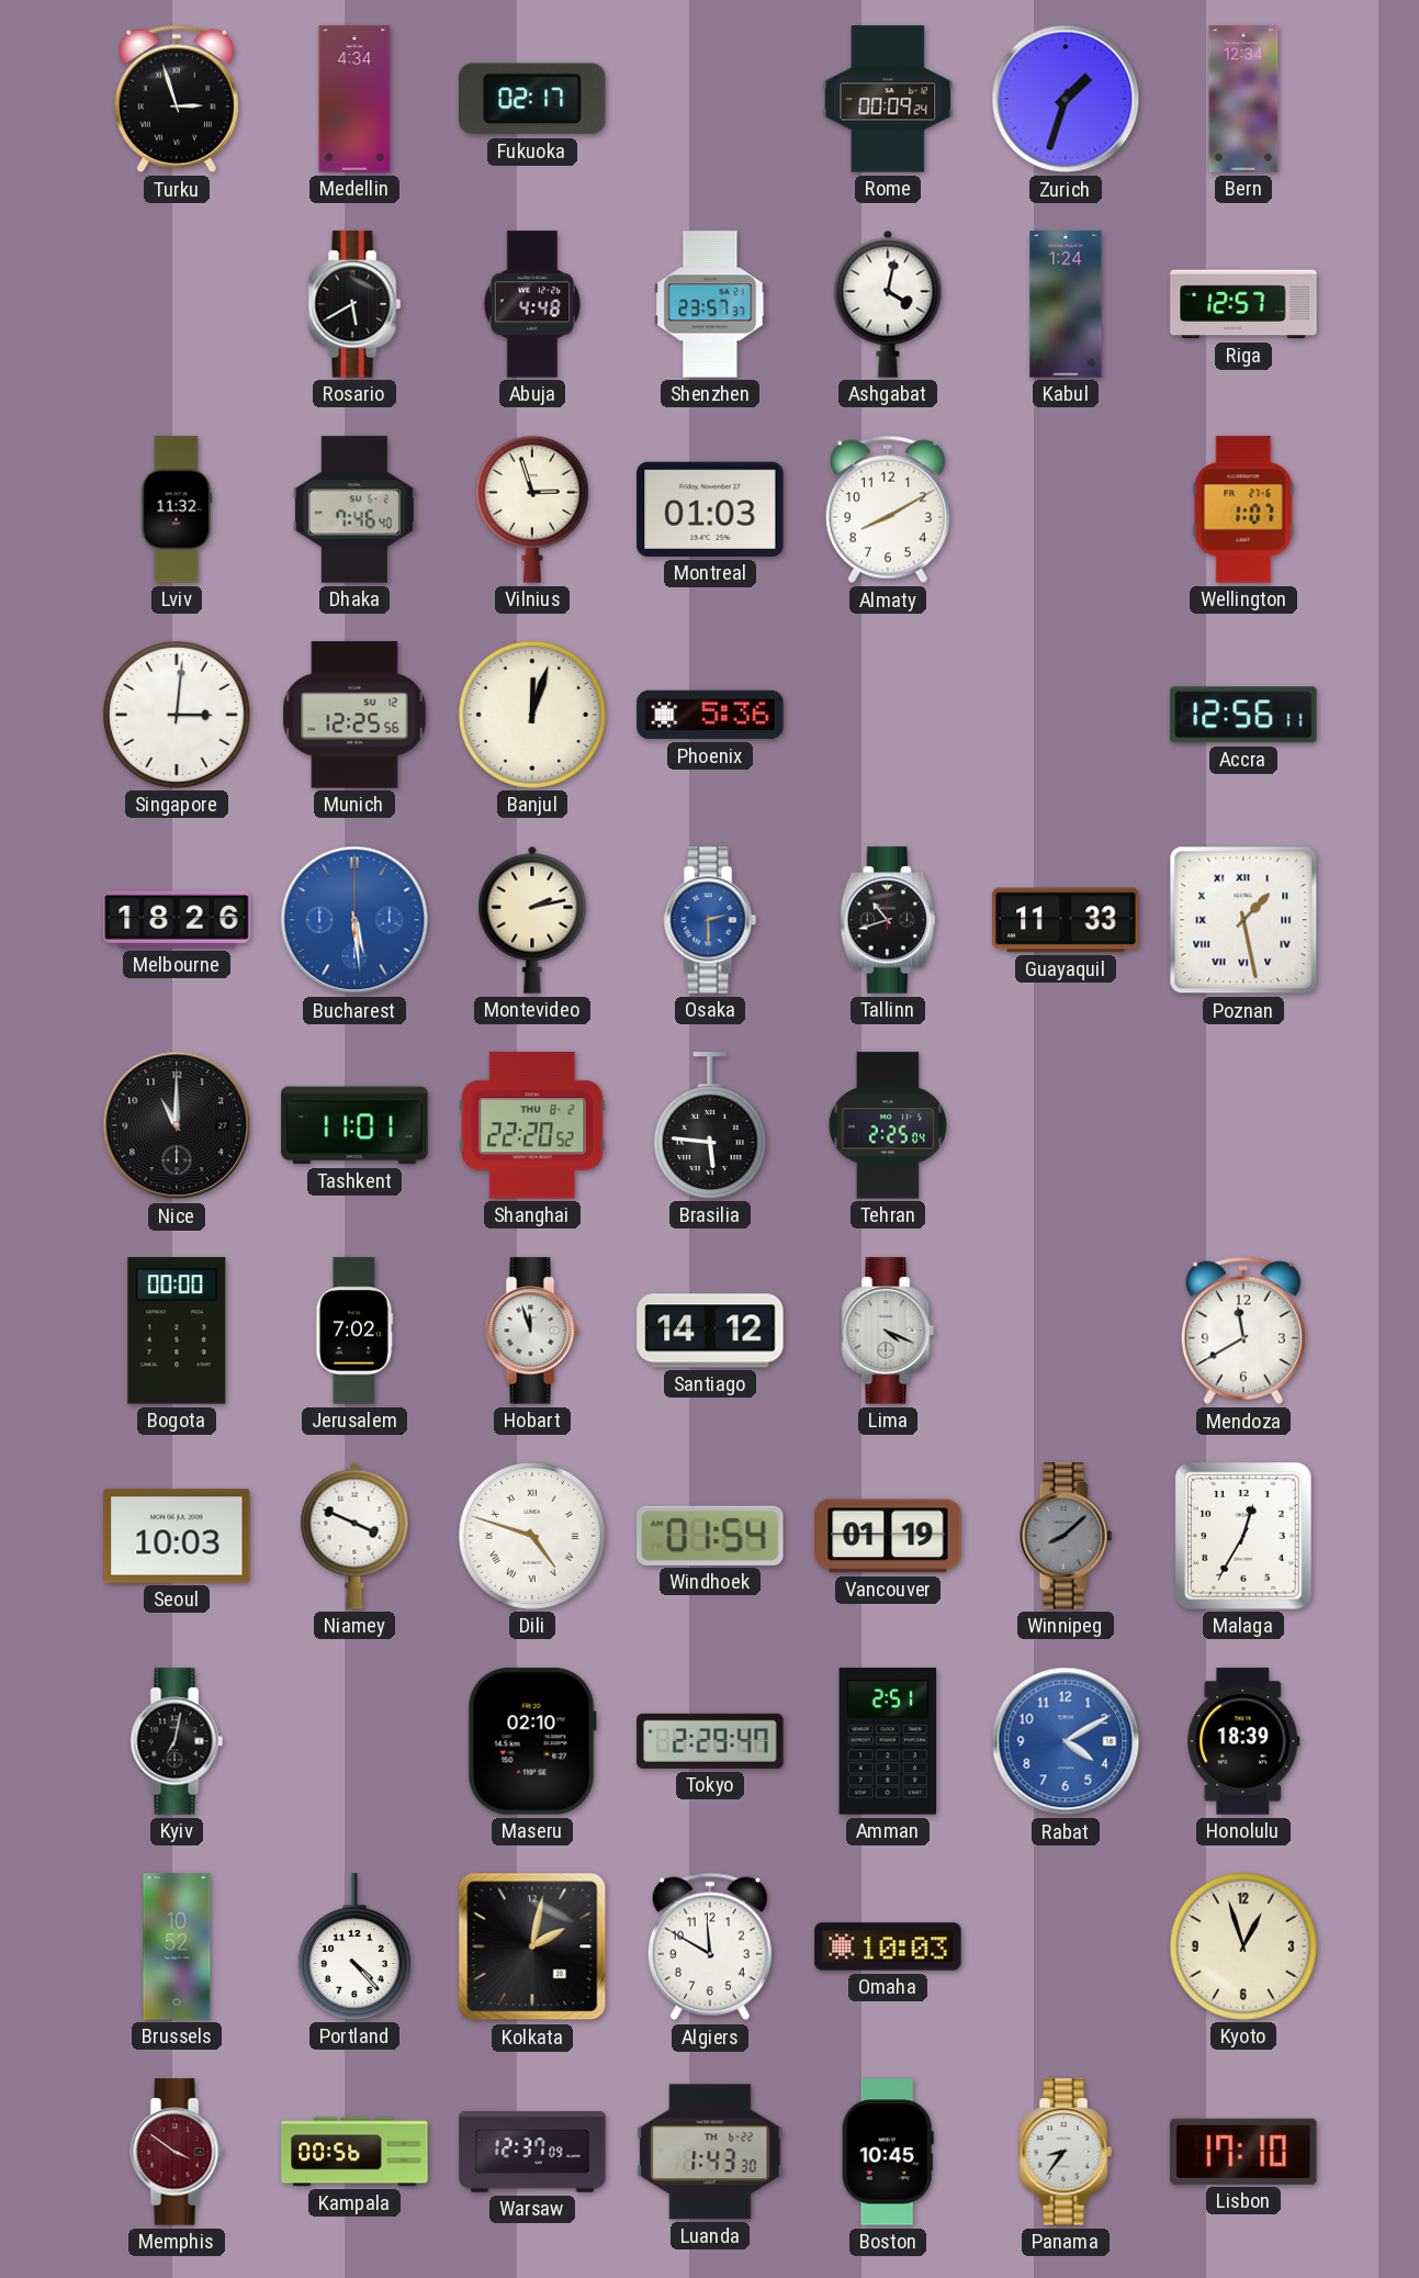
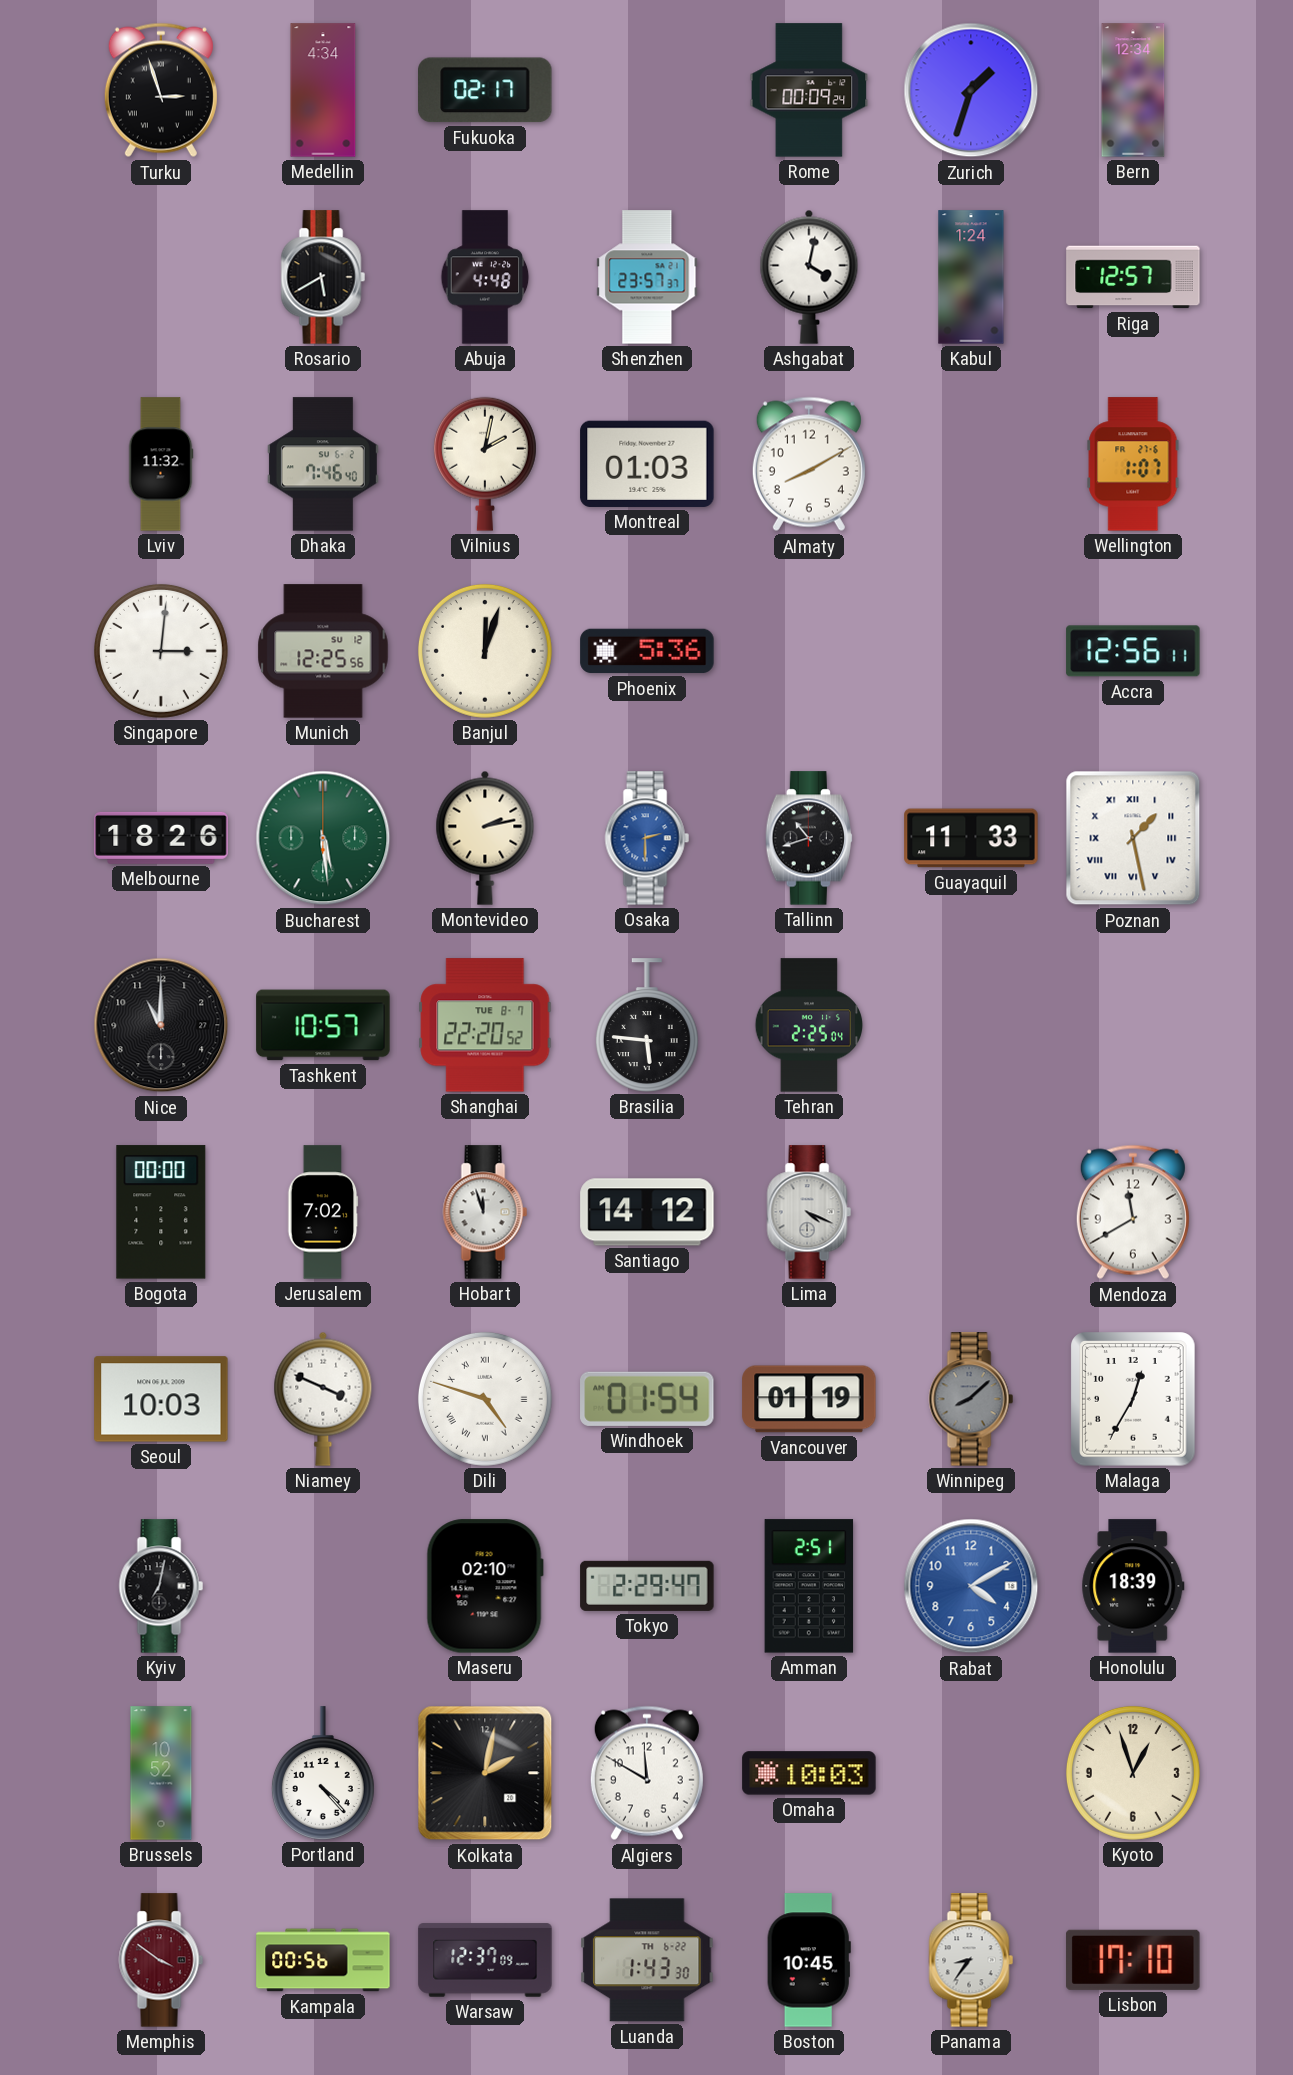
Vilnius: 2:57 -> 2:02
Bucharest dial: blue -> green
Tashkent: 11:01 -> 10:57
Shanghai date: THU 8-2 -> TUE 8-7
